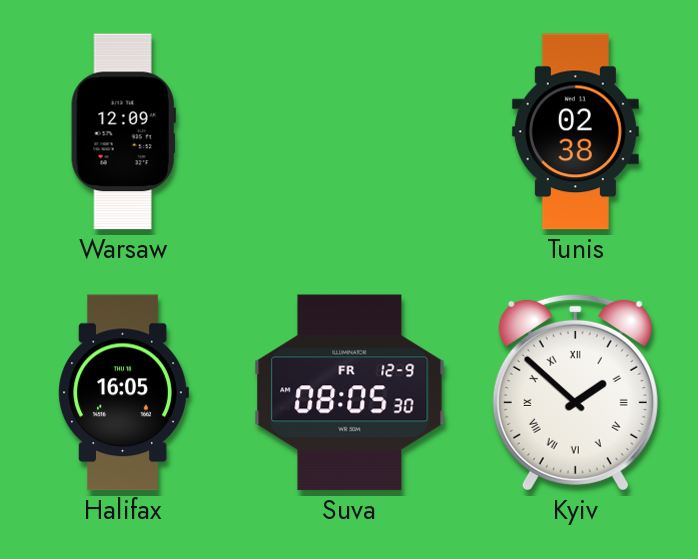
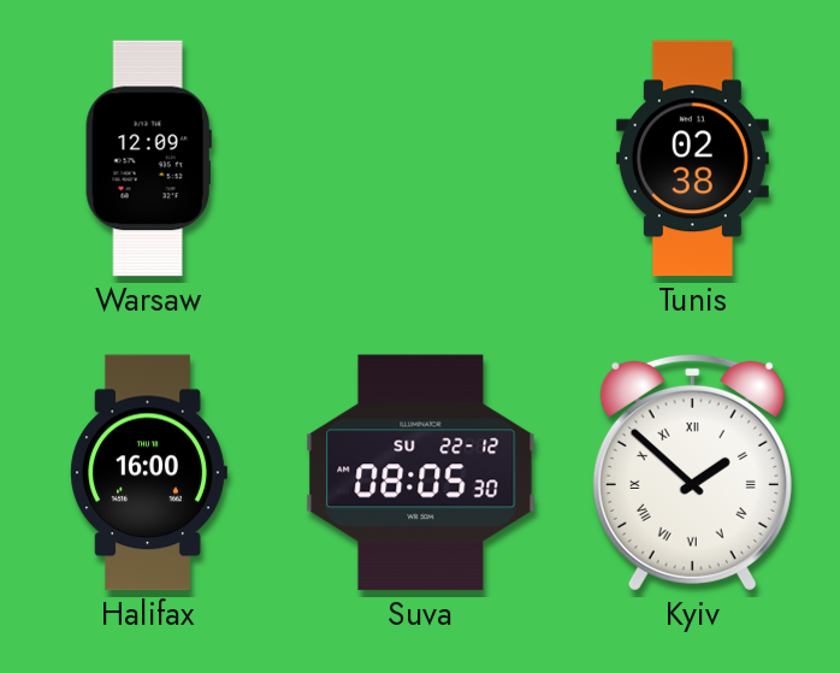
Halifax: 16:05 -> 16:00
Suva date: FR 12-9 -> SU 22-12
